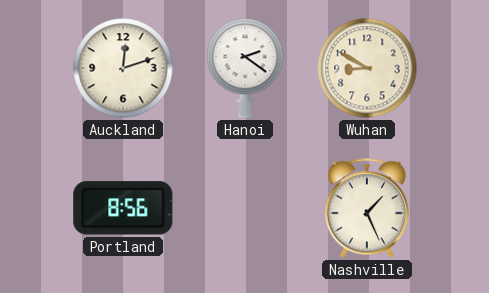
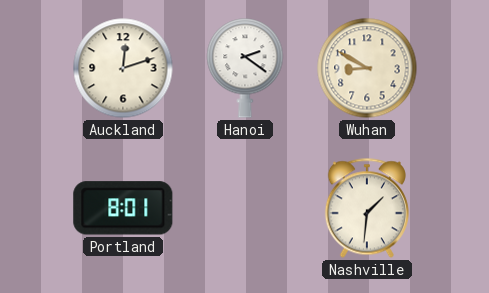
Portland: 8:56 -> 8:01
Nashville: 1:26 -> 1:31
